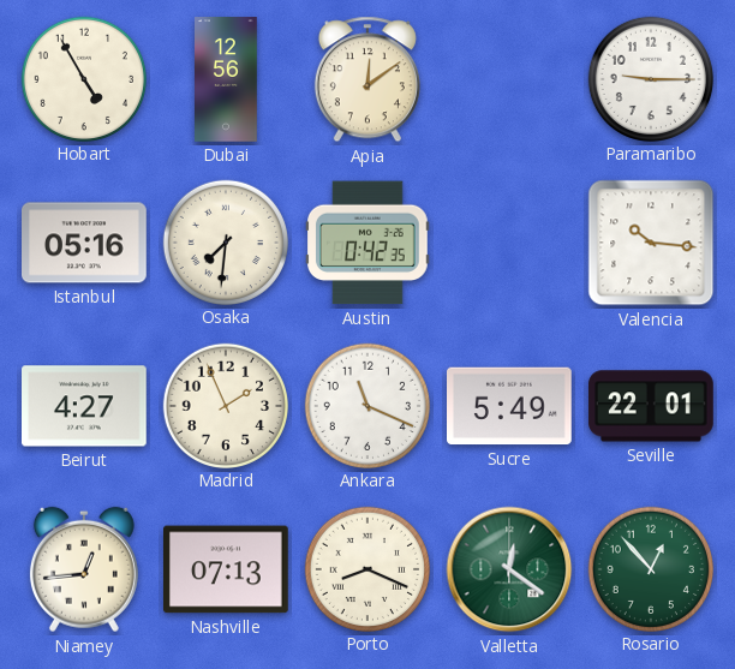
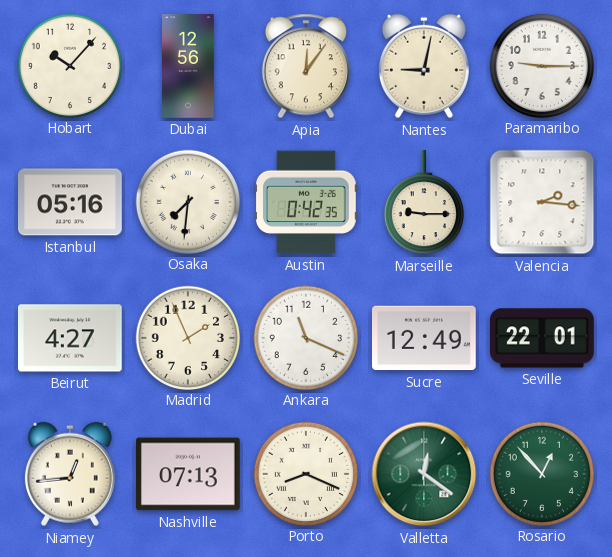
Hobart: 4:55 -> 10:07
Apia: 12:09 -> 12:06
Nantes: none -> 9:02
Marseille: none -> 9:15
Valencia: 10:16 -> 2:16
Sucre: 5:49 -> 12:49
